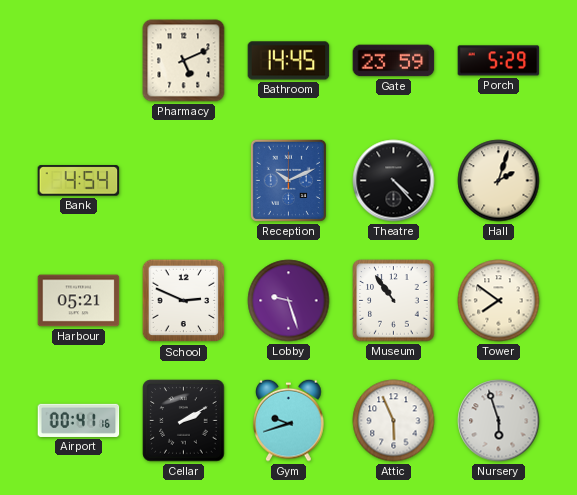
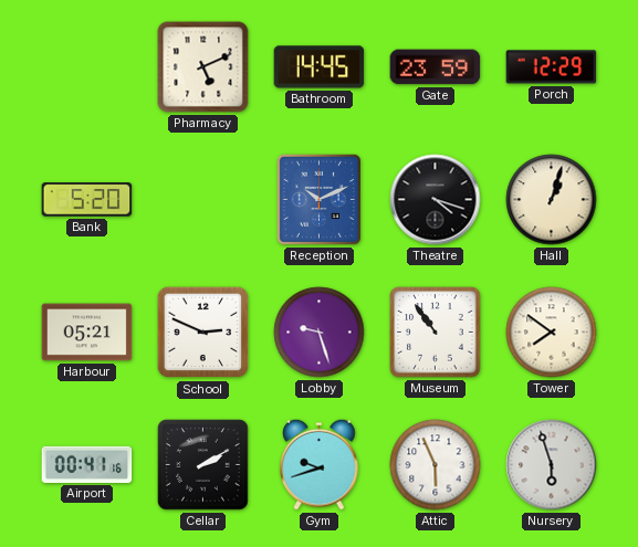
Porch: 5:29 -> 12:29
Bank: 4:54 -> 5:20
Theatre: 4:23 -> 4:18
Hall: 2:03 -> 1:03
